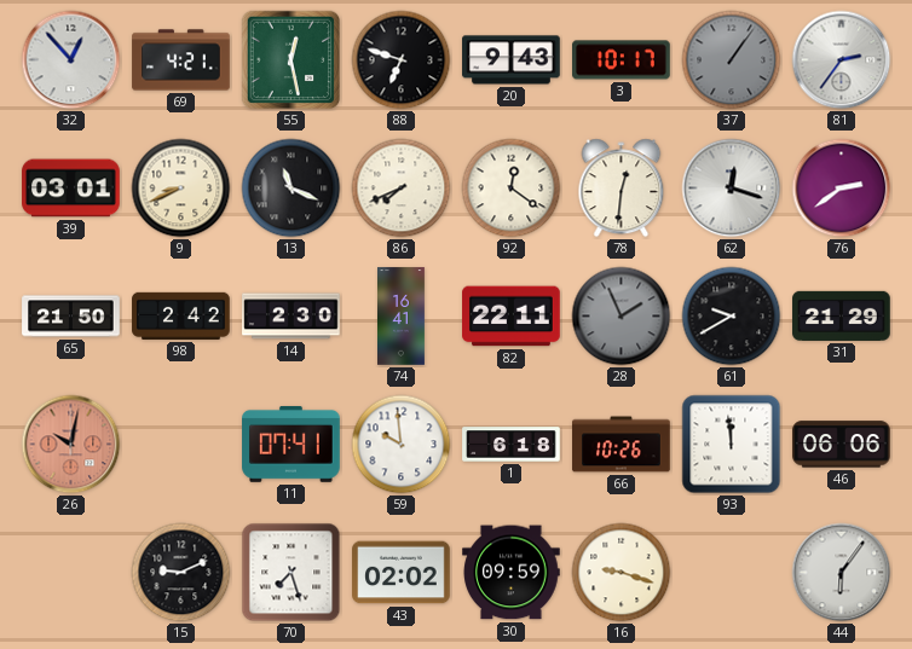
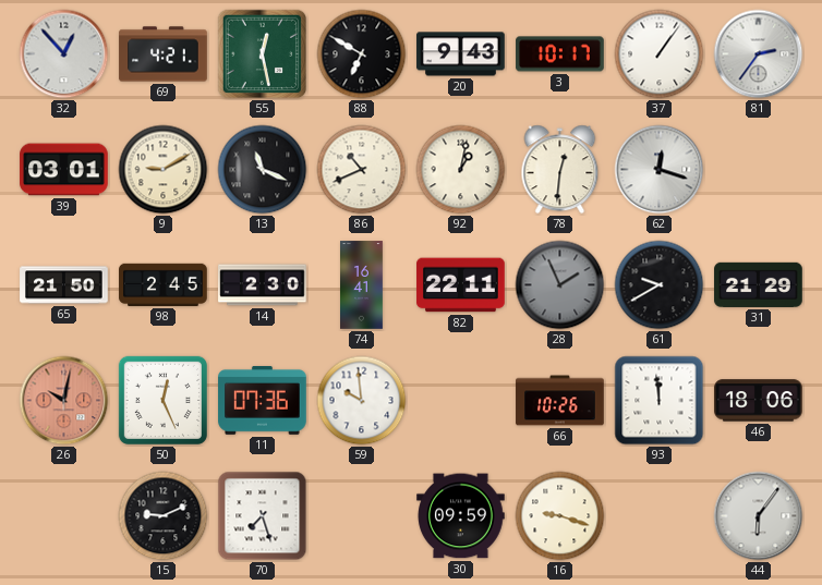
88: 6:48 -> 6:50
37 dial: grey -> white
9: 8:41 -> 9:10
86: 7:41 -> 10:41
92: 12:21 -> 1:02
76: 2:39 -> none
98: 2:42 -> 2:45
50: none -> 12:26
11: 07:41 -> 07:36
1: 6:18 -> none
46: 06:06 -> 18:06
43: 02:02 -> none
